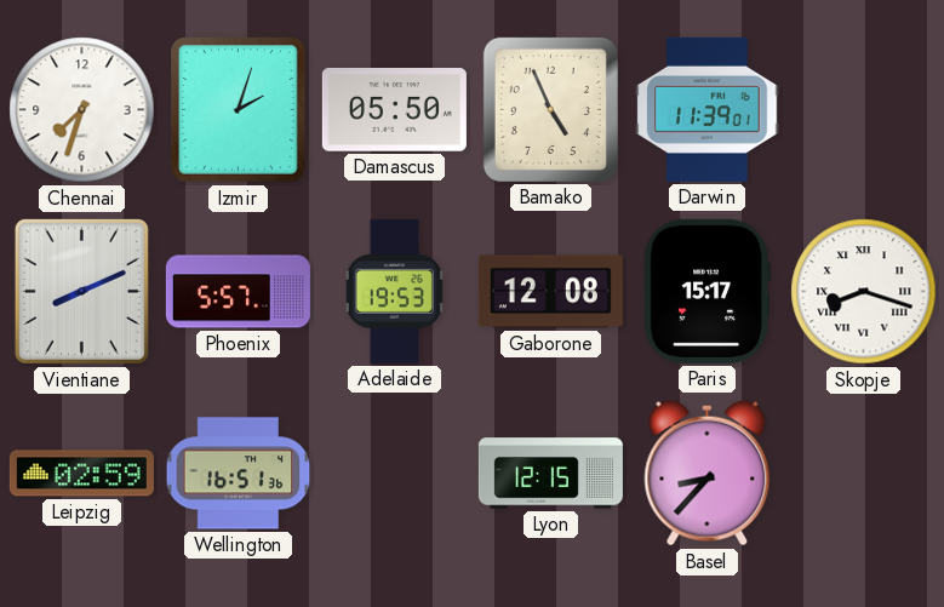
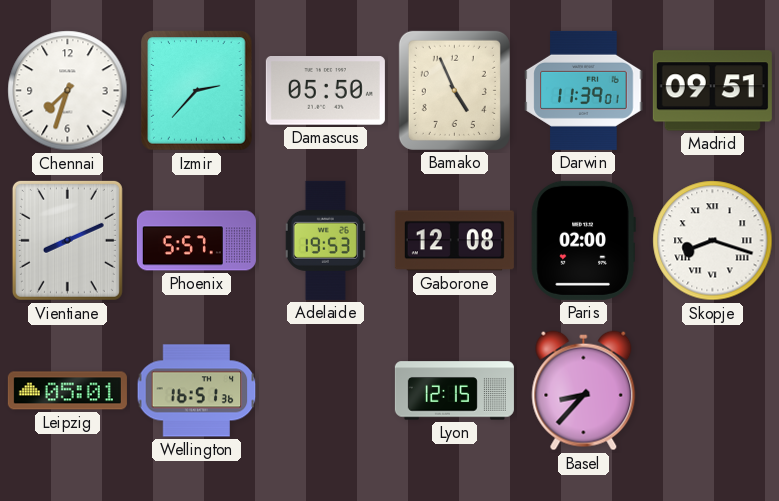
Izmir: 2:03 -> 2:37
Madrid: none -> 09:51
Paris: 15:17 -> 02:00
Leipzig: 02:59 -> 05:01
